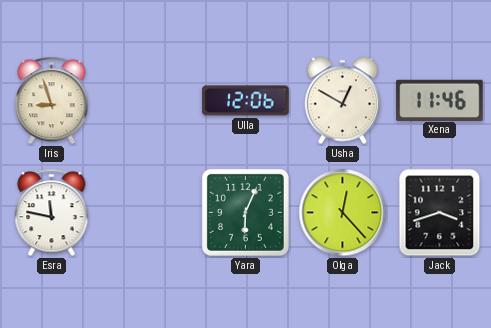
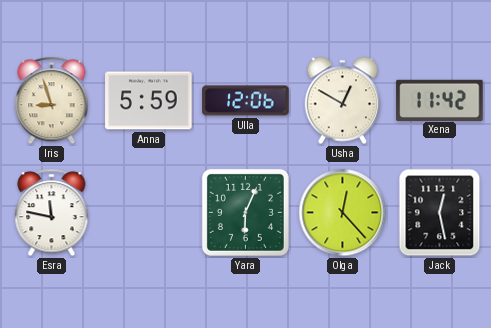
Anna: none -> 5:59
Xena: 11:46 -> 11:42
Jack: 3:42 -> 12:28
